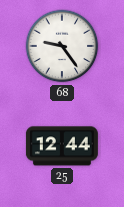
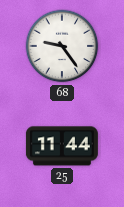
25: 12:44 -> 11:44
